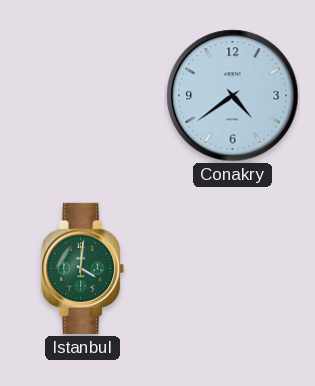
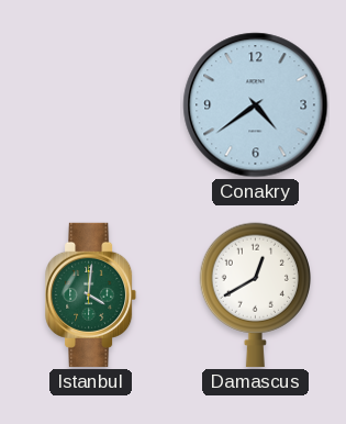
Damascus: none -> 12:40
